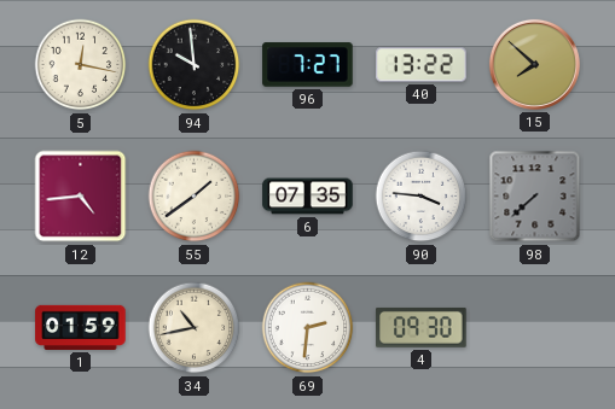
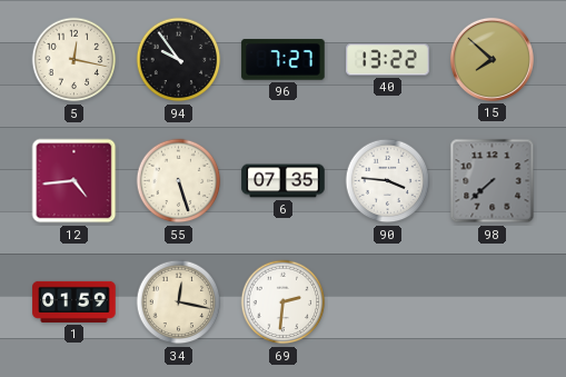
94: 9:59 -> 9:54
55: 1:39 -> 5:27
34: 10:43 -> 12:17
4: 09:30 -> none
